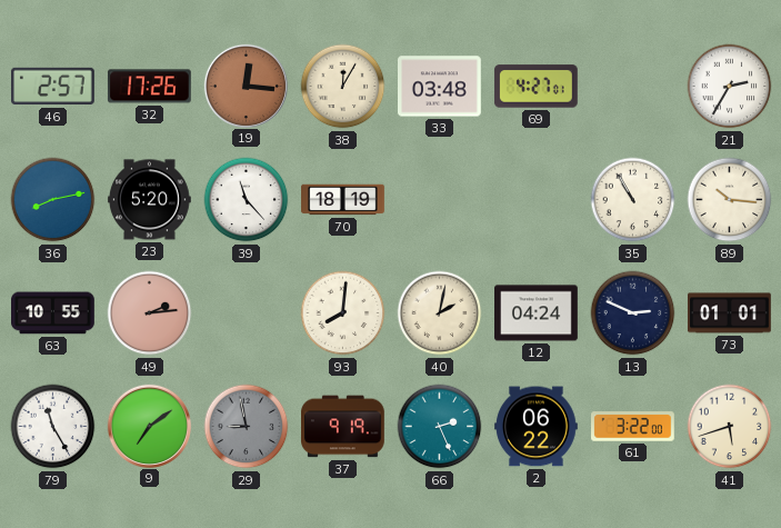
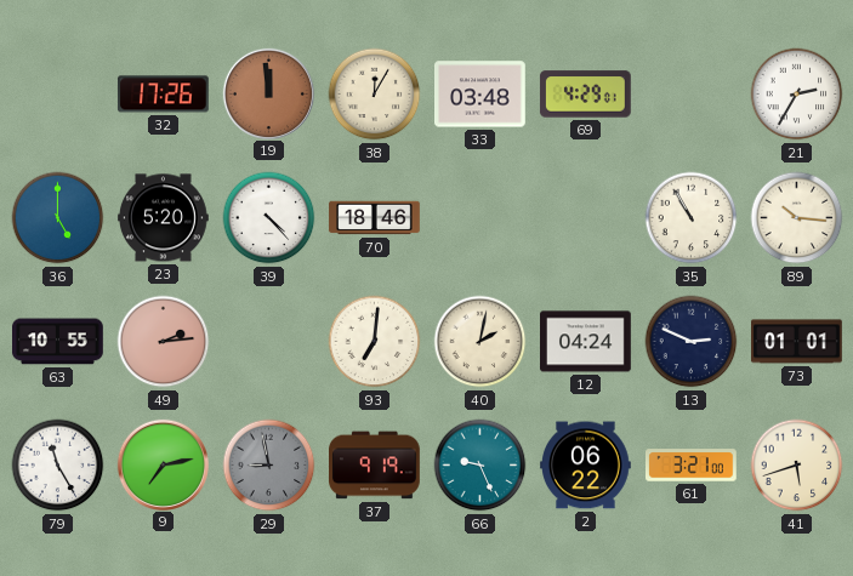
46: 2:57 -> none
19: 12:16 -> 11:59
69: 4:27 -> 4:29
36: 8:13 -> 5:00
39: 11:23 -> 4:23
70: 18:19 -> 18:46
93: 8:01 -> 7:01
9: 7:09 -> 7:13
66: 2:26 -> 9:26
61: 3:22 -> 3:21
